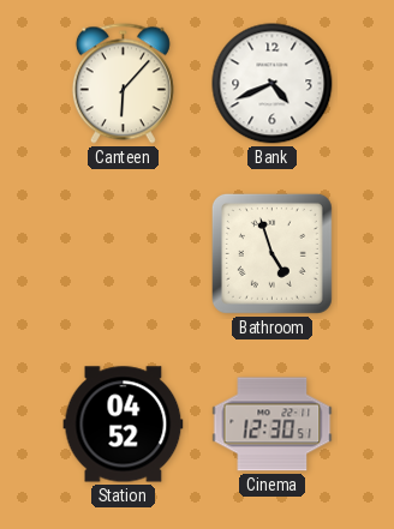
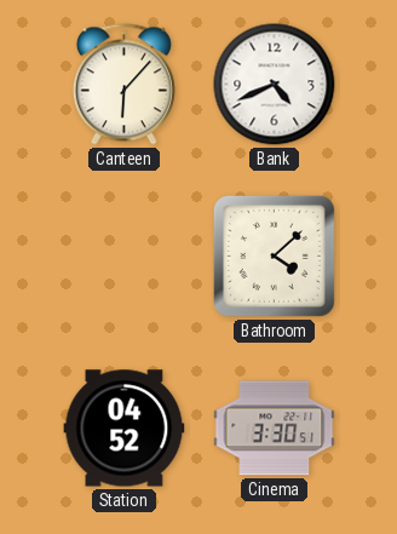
Bathroom: 4:57 -> 4:08
Cinema: 12:30 -> 3:30
